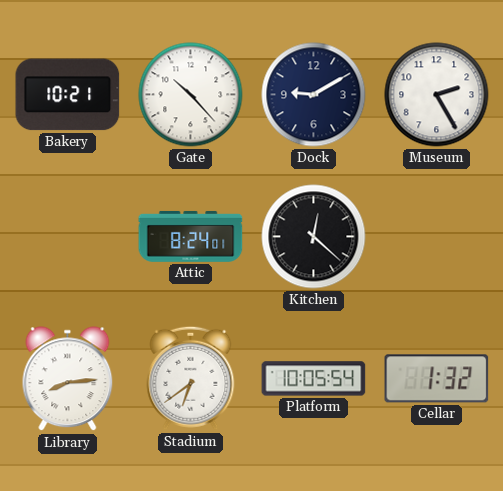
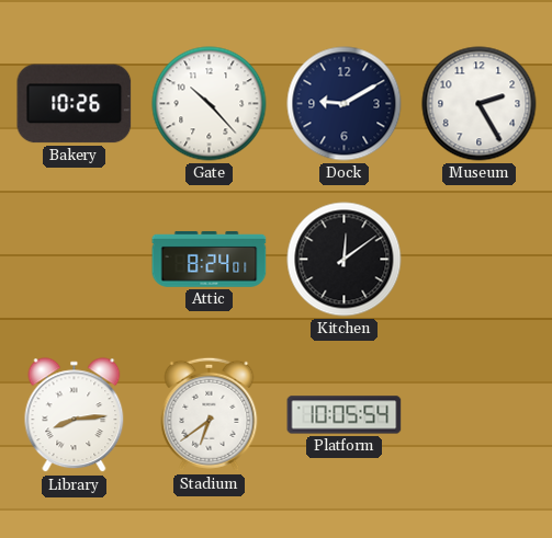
Bakery: 10:21 -> 10:26
Kitchen: 12:22 -> 12:09
Cellar: 1:32 -> none
